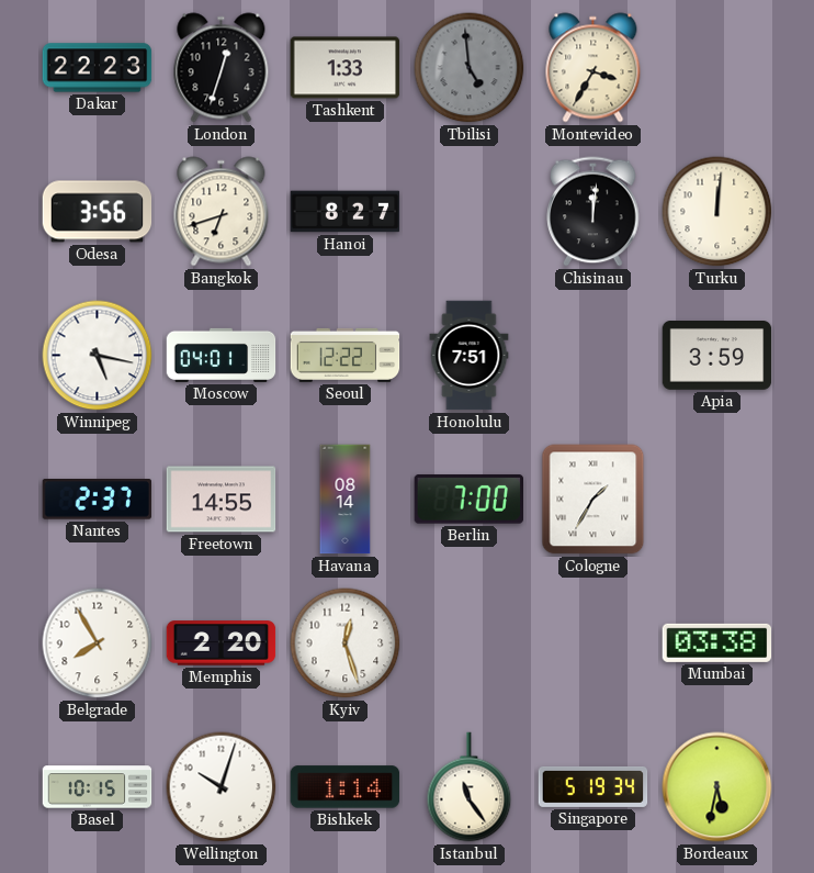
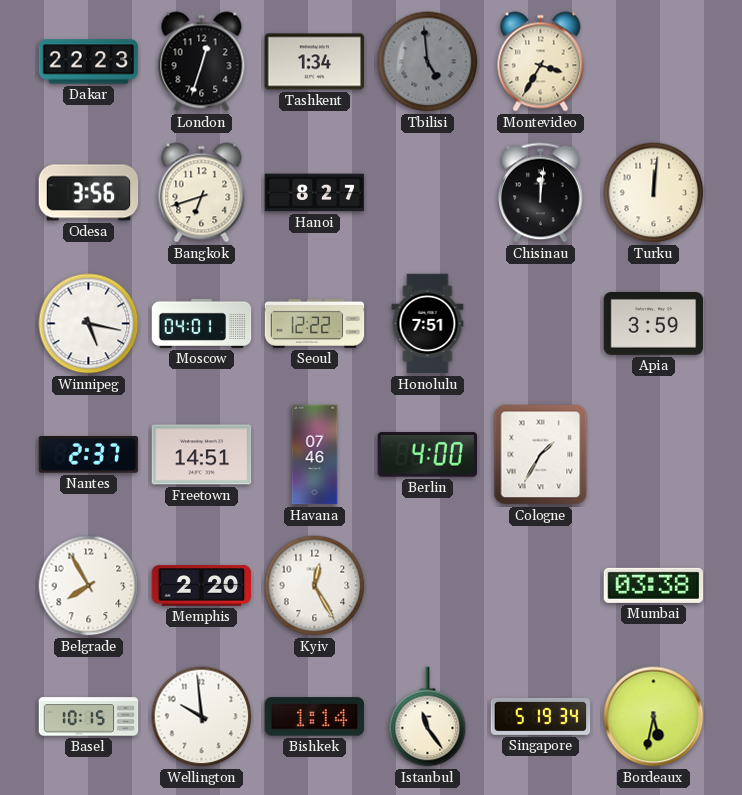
Tashkent: 1:33 -> 1:34
Freetown: 14:55 -> 14:51
Havana: 08:14 -> 07:46
Berlin: 7:00 -> 4:00
Kyiv: 12:27 -> 12:25
Wellington: 10:03 -> 9:59
